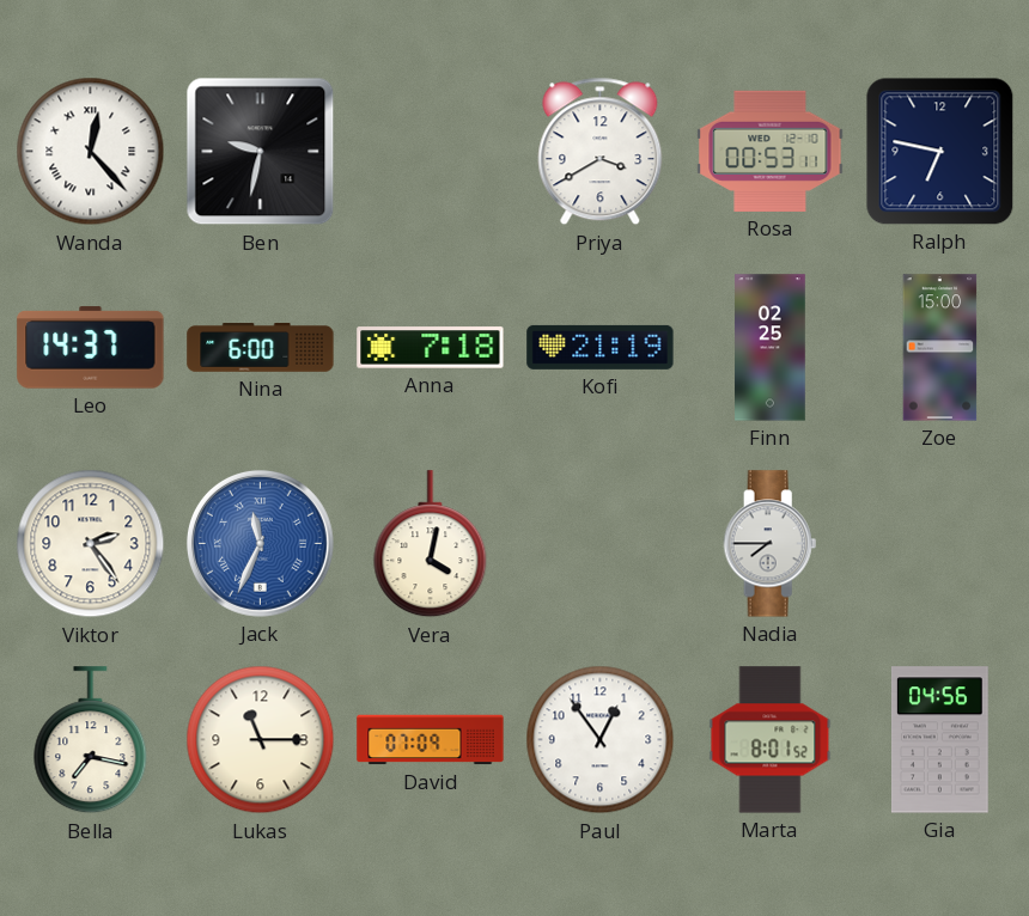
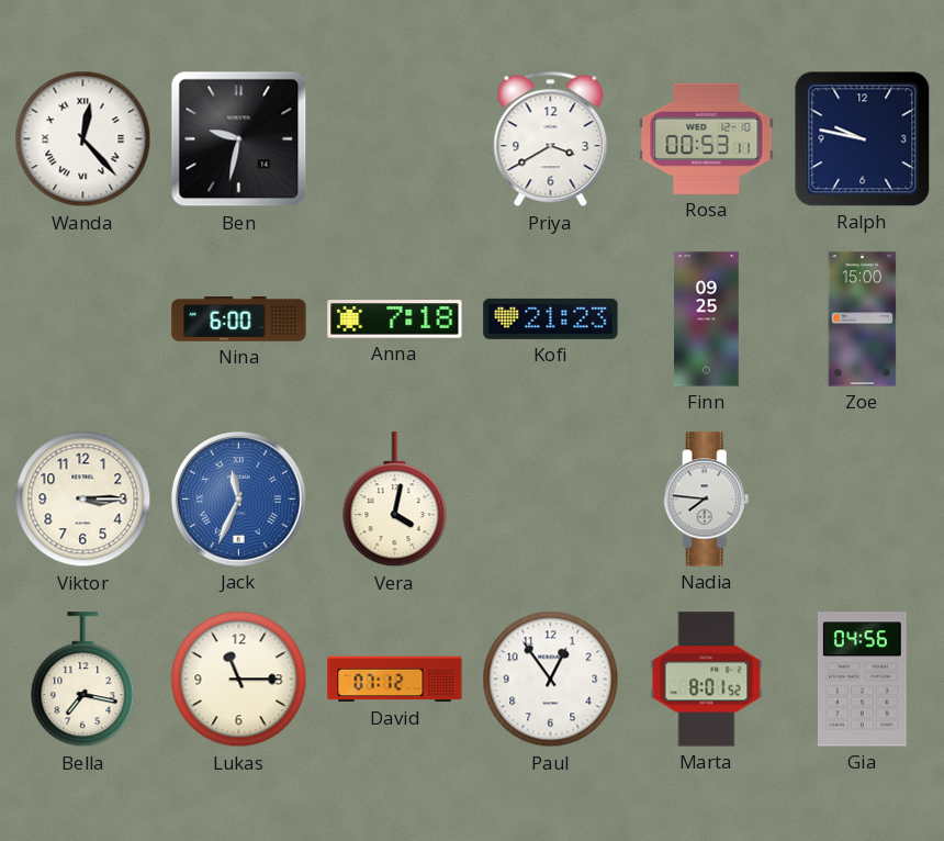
Ralph: 6:47 -> 9:47
Leo: 14:37 -> none
Kofi: 21:19 -> 21:23
Finn: 02:25 -> 09:25
Viktor: 2:24 -> 3:15
Nadia: 7:45 -> 7:46
David: 07:09 -> 07:12
